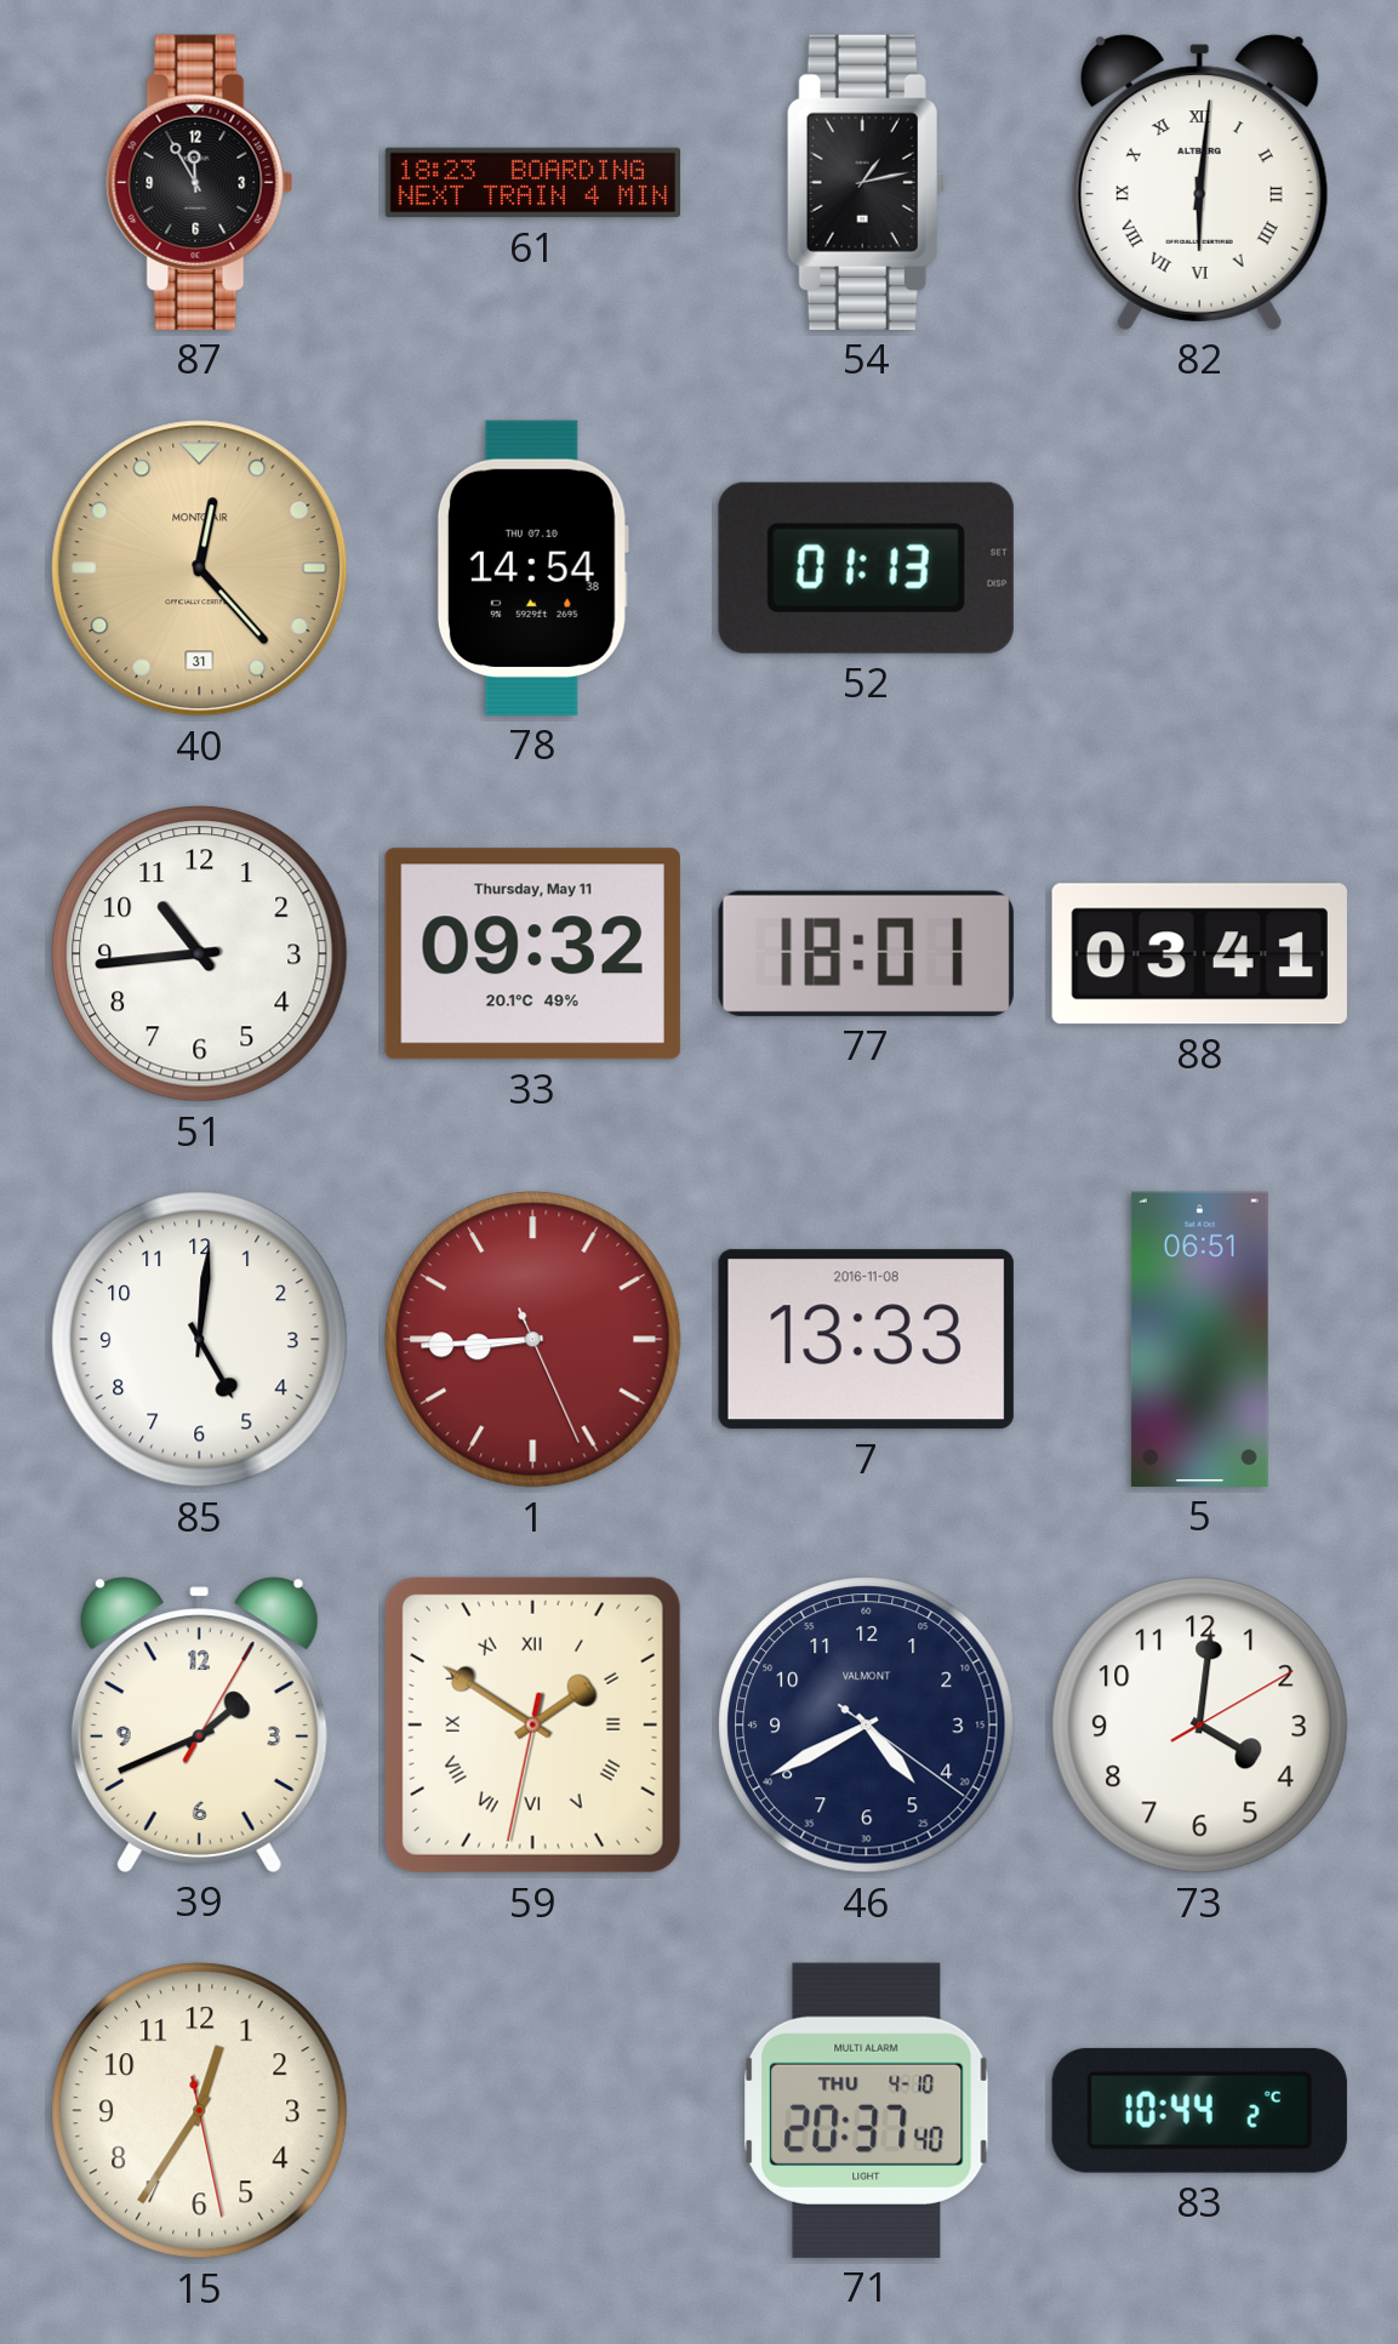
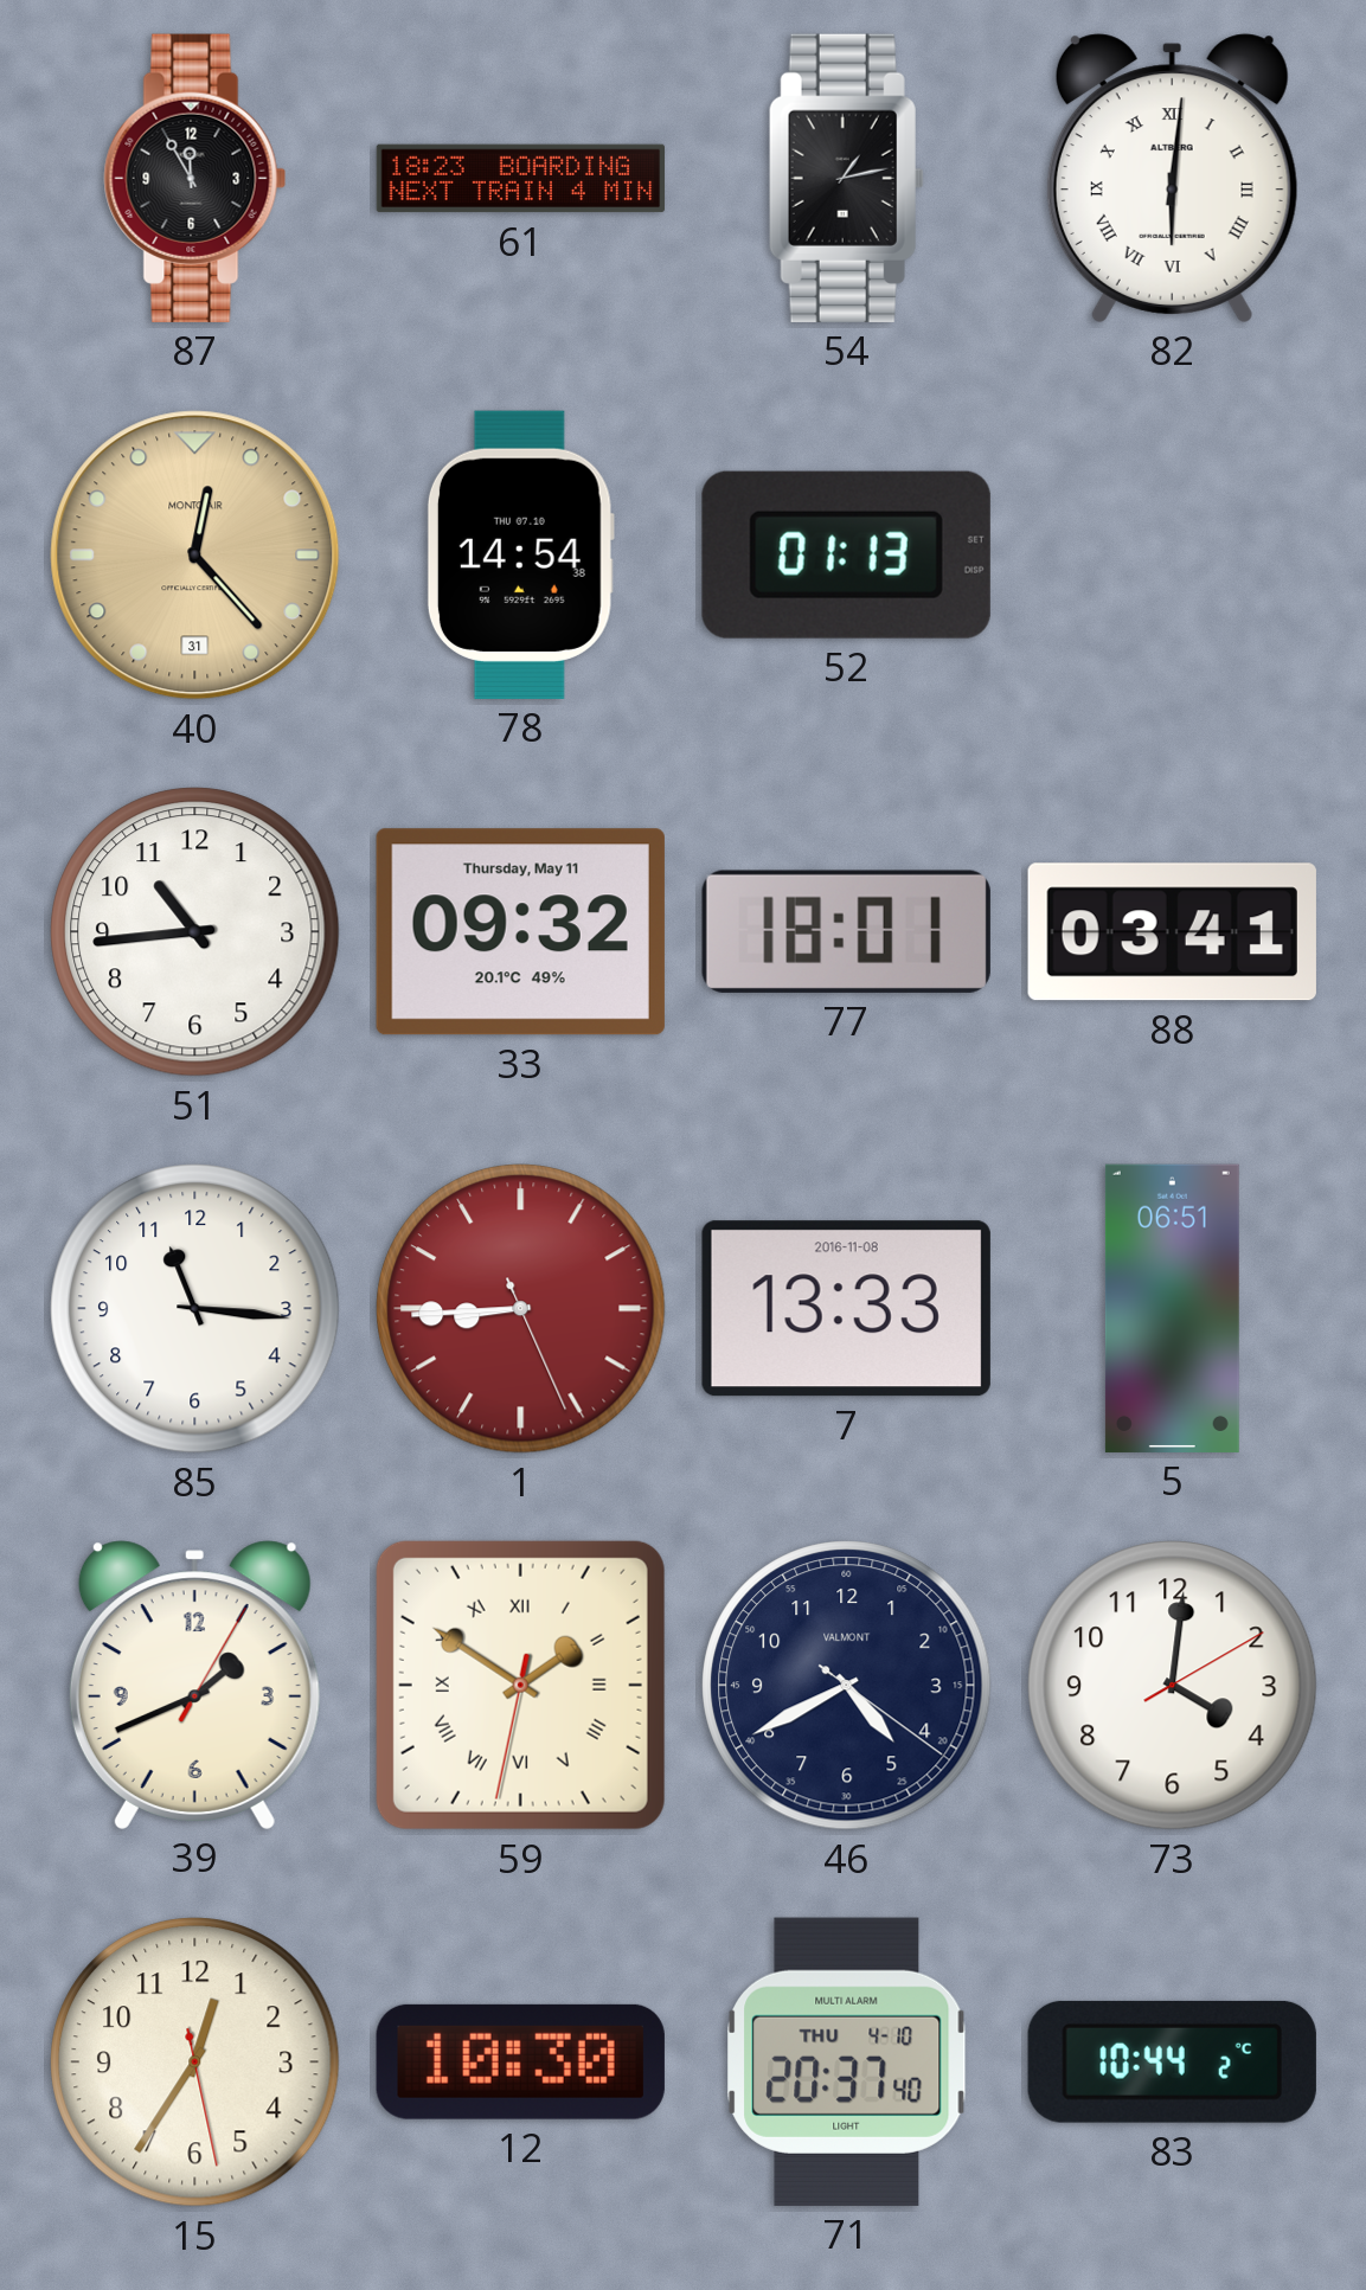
85: 5:01 -> 11:16
12: none -> 10:30
